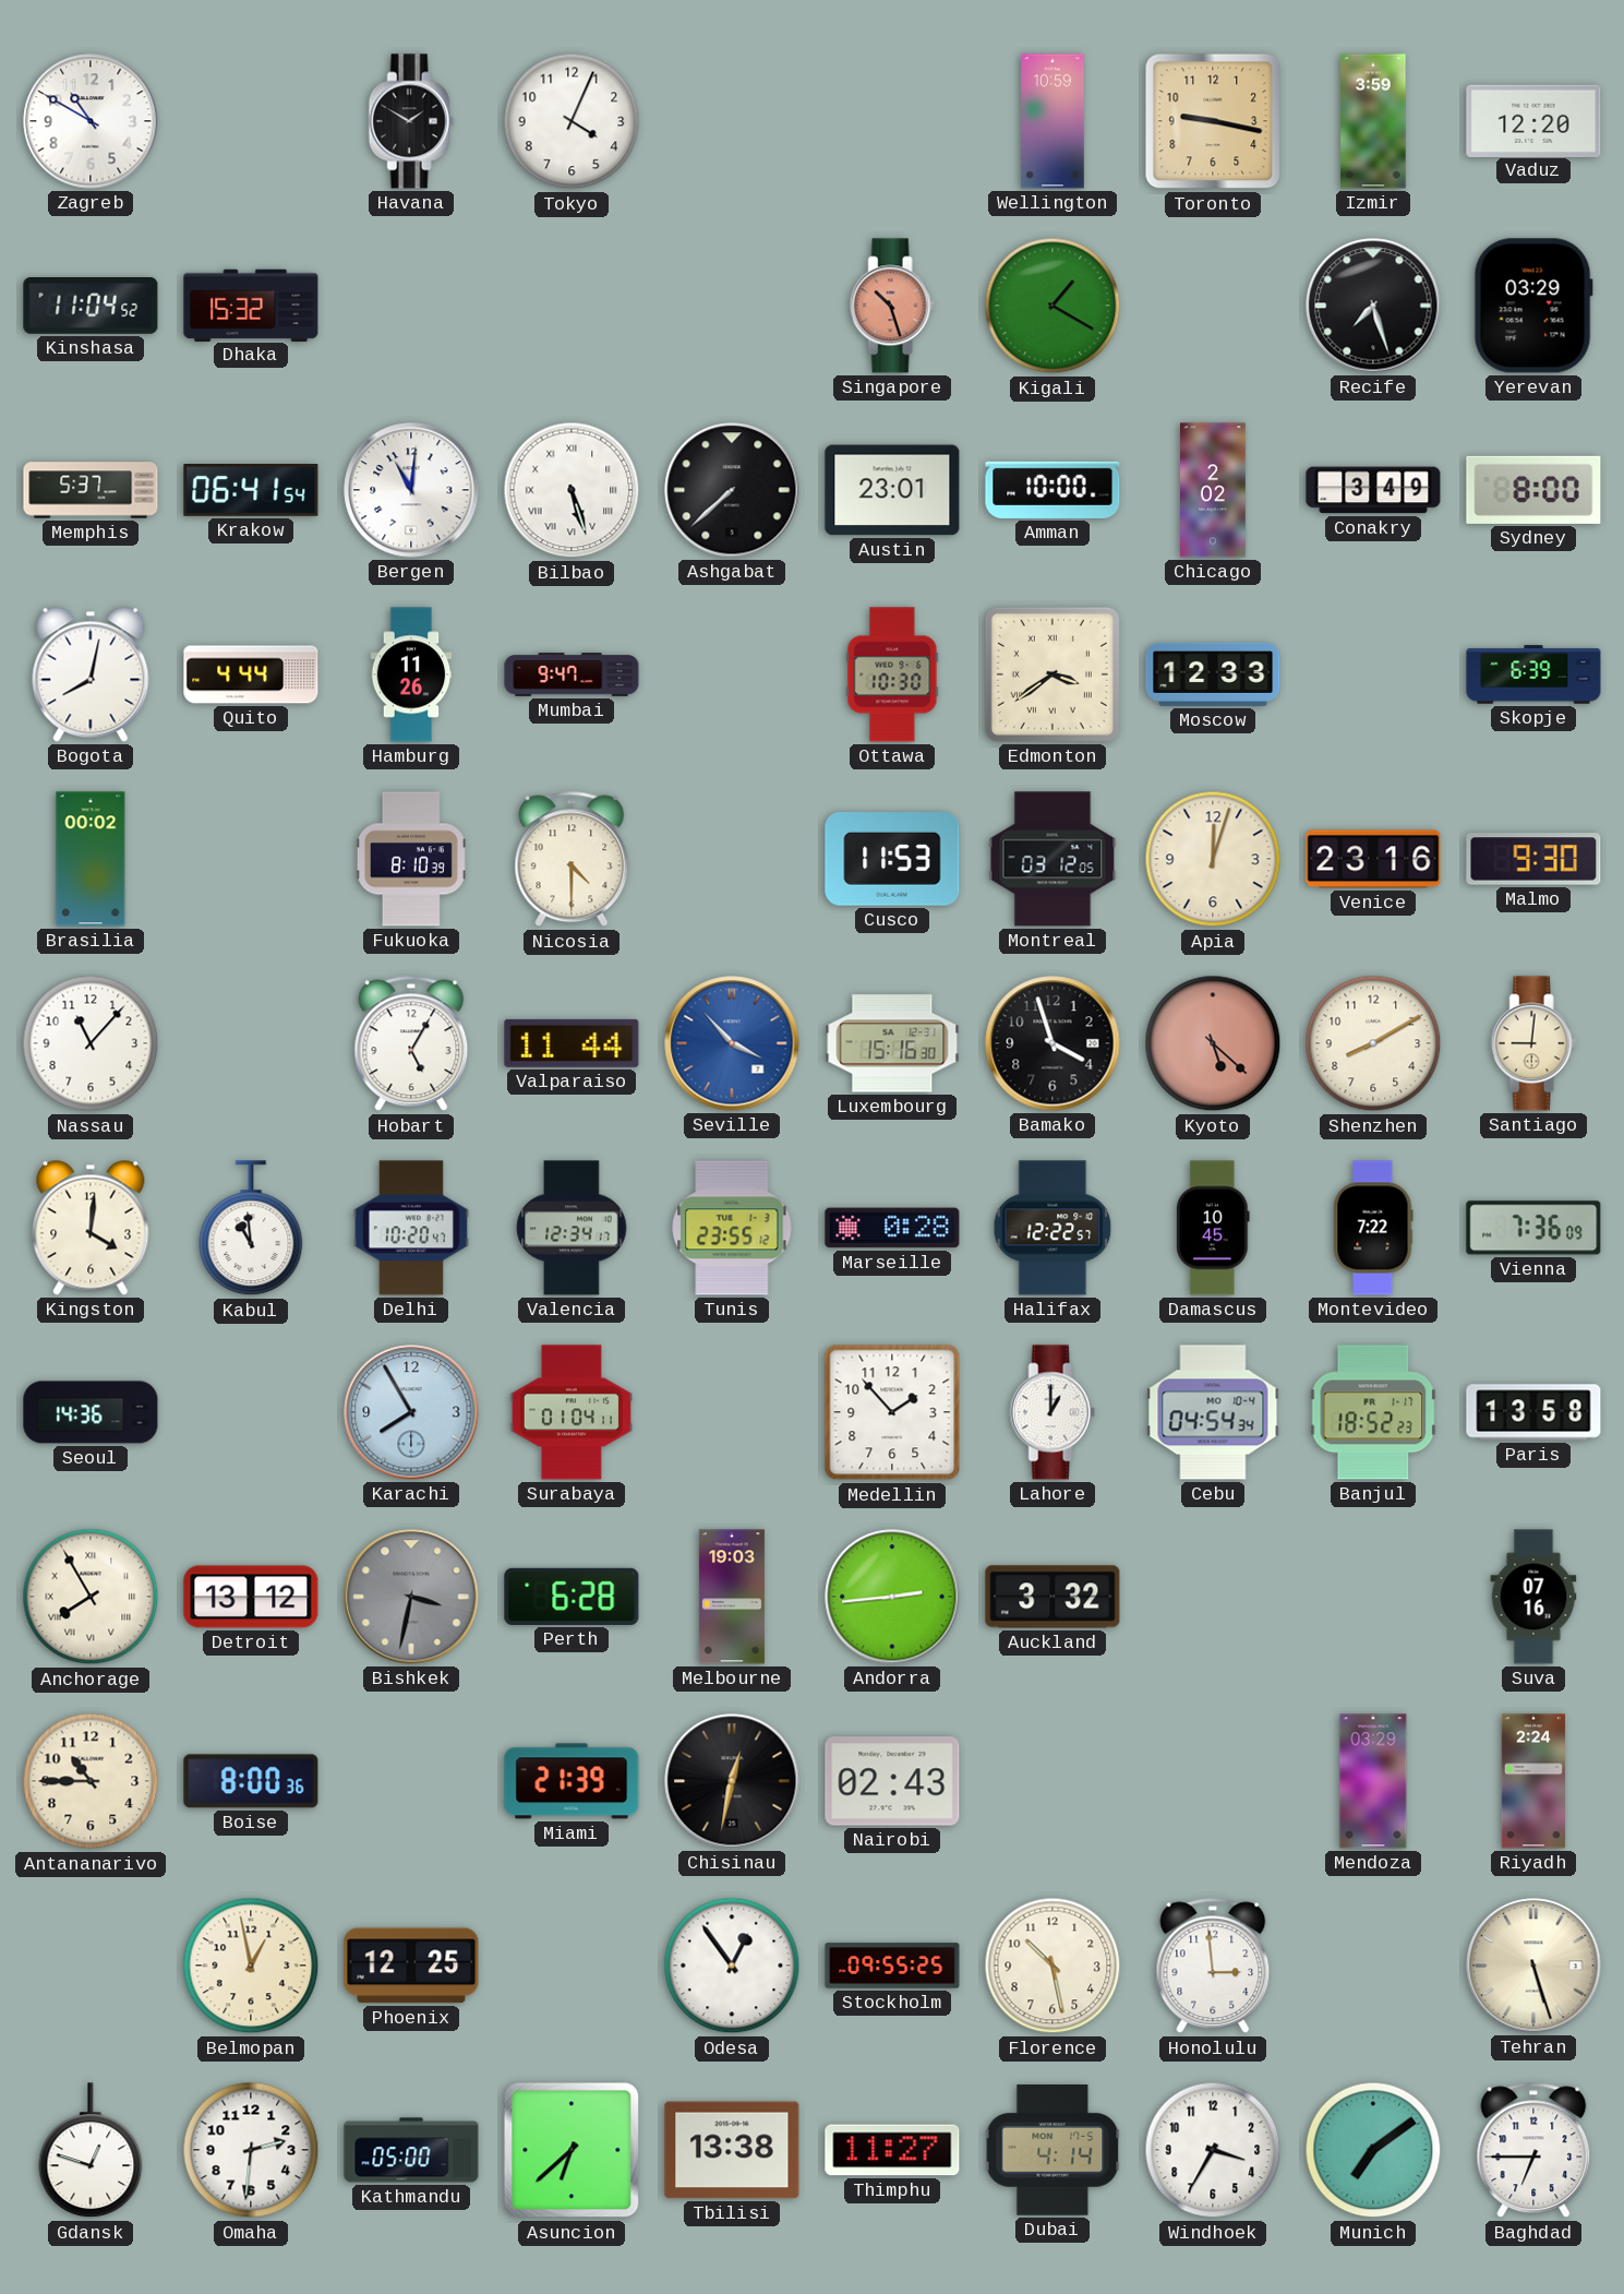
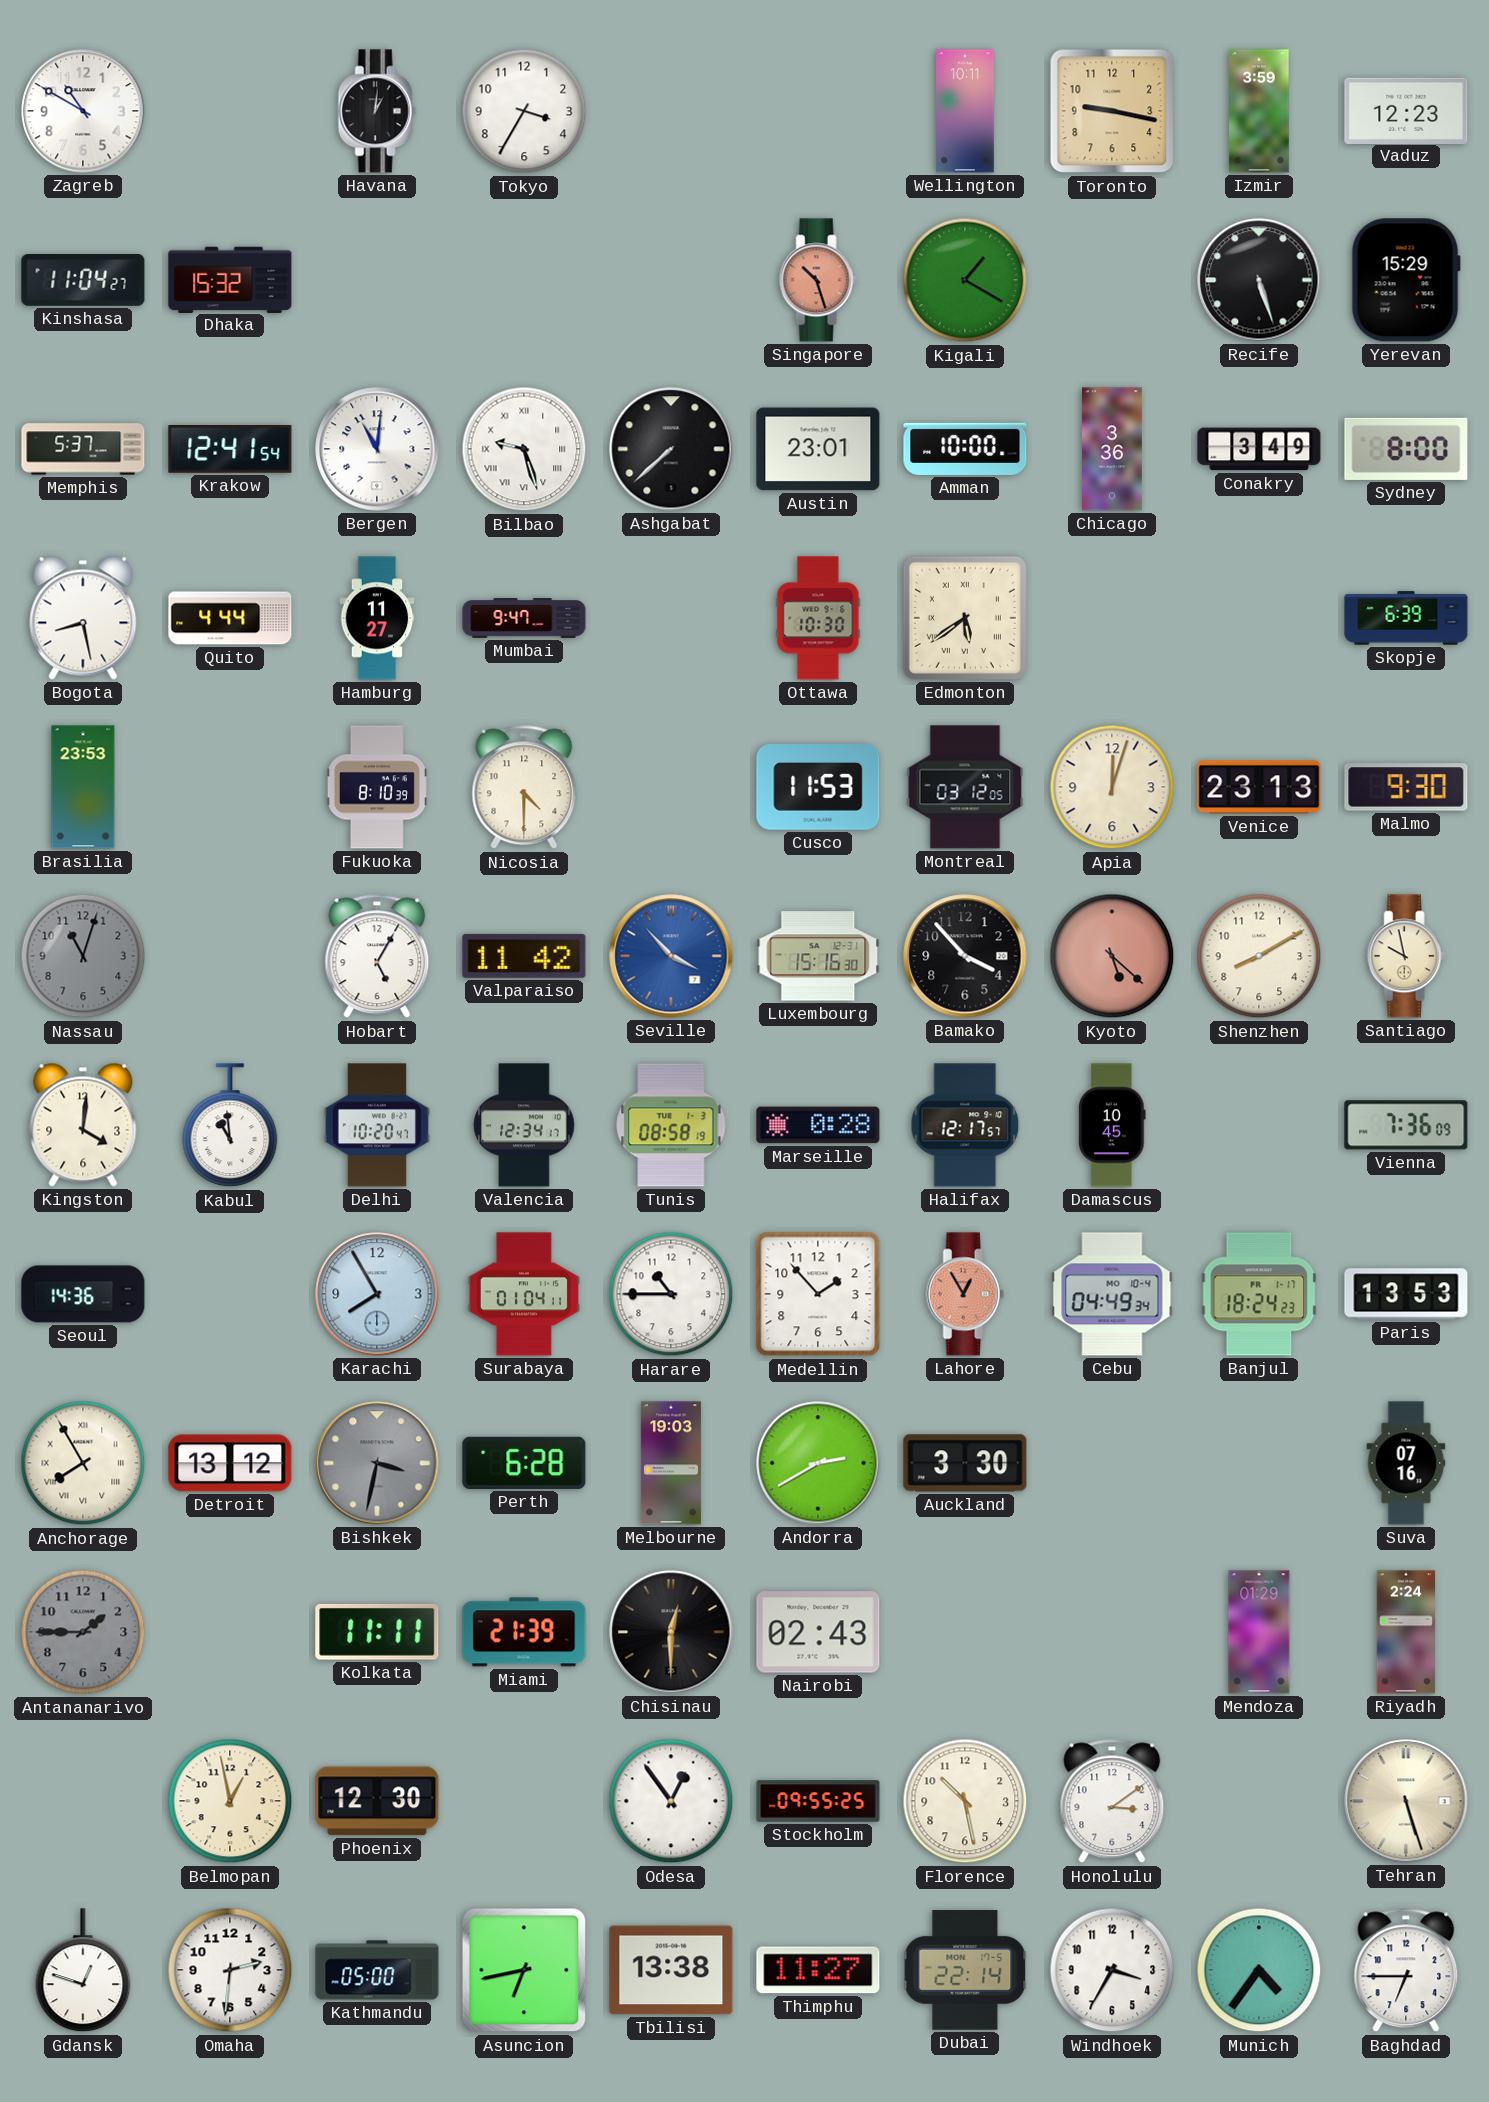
Havana: 1:50 -> 1:01
Tokyo: 4:04 -> 3:35
Wellington: 10:59 -> 10:11
Vaduz: 12:20 -> 12:23
Kinshasa: 11:04:52 -> 11:04:27
Recife: 7:27 -> 5:27
Yerevan: 03:29 -> 15:29
Krakow: 06:41 -> 12:41
Bilbao: 5:27 -> 9:27
Chicago: 2:02 -> 3:36
Bogota: 8:02 -> 8:28
Hamburg: 11:26 -> 11:27
Edmonton: 3:39 -> 5:39
Moscow: 12:33 -> none
Brasilia: 00:02 -> 23:53
Venice: 23:16 -> 23:13
Nassau: 11:07 -> 11:03
Nassau dial: white -> grey
Valparaiso: 11:44 -> 11:42
Bamako: 3:57 -> 3:53
Santiago: 9:01 -> 9:58
Tunis: 23:55 -> 08:58
Halifax: 12:22 -> 12:17
Montevideo: 7:22 -> none
Harare: none -> 10:45
Lahore: 1:00 -> 12:55
Lahore dial: white -> salmon
Cebu: 04:54 -> 04:49
Banjul: 18:52 -> 18:24
Paris: 13:58 -> 13:53
Andorra: 2:44 -> 2:40
Auckland: 3:32 -> 3:30
Antananarivo: 10:45 -> 1:45
Antananarivo dial: cream -> grey
Boise: 8:00 -> none
Kolkata: none -> 11:11
Chisinau: 12:32 -> 12:30
Mendoza: 03:29 -> 01:29
Phoenix: 12:25 -> 12:30
Honolulu: 2:59 -> 3:09
Asuncion: 6:38 -> 6:43
Dubai: 4:14 -> 22:14
Munich: 7:09 -> 4:36
